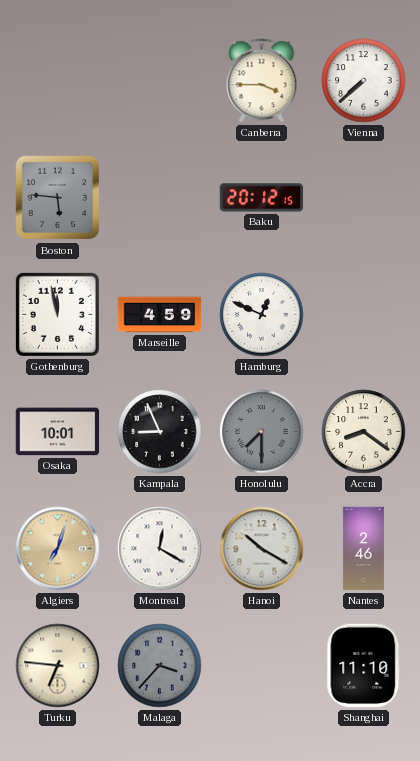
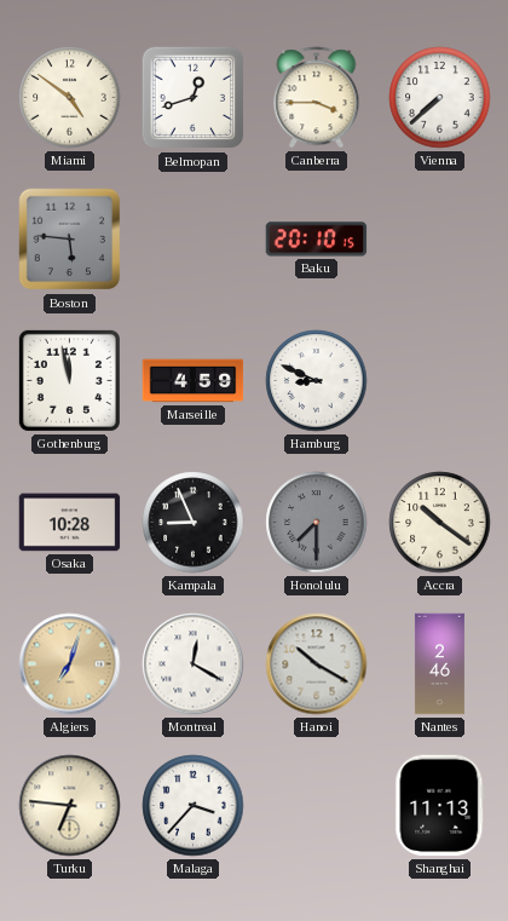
Miami: none -> 4:51
Belmopan: none -> 12:42
Baku: 20:12 -> 20:10
Hamburg: 12:49 -> 8:49
Osaka: 10:01 -> 10:28
Accra: 8:21 -> 10:21
Malaga dial: grey -> white
Shanghai: 11:10 -> 11:13
